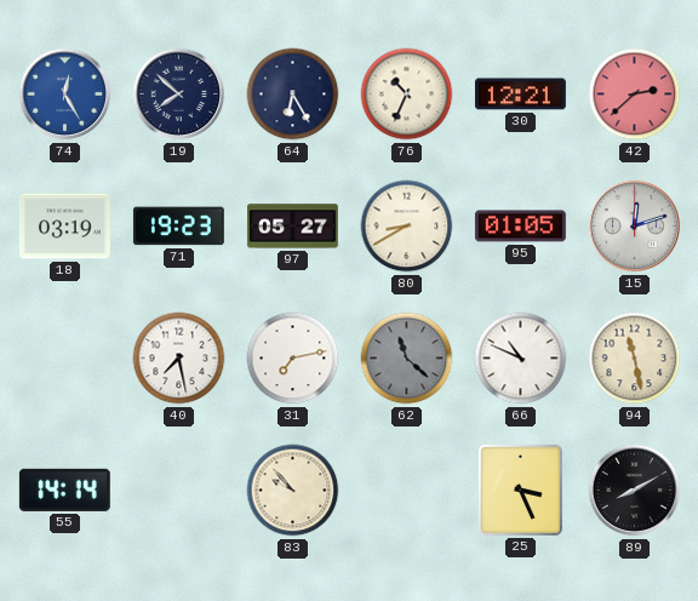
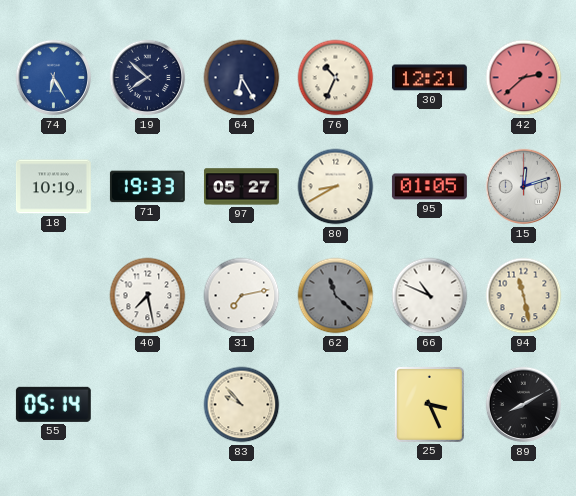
74: 12:25 -> 6:25
18: 03:19 -> 10:19
71: 19:23 -> 19:33
55: 14:14 -> 05:14
